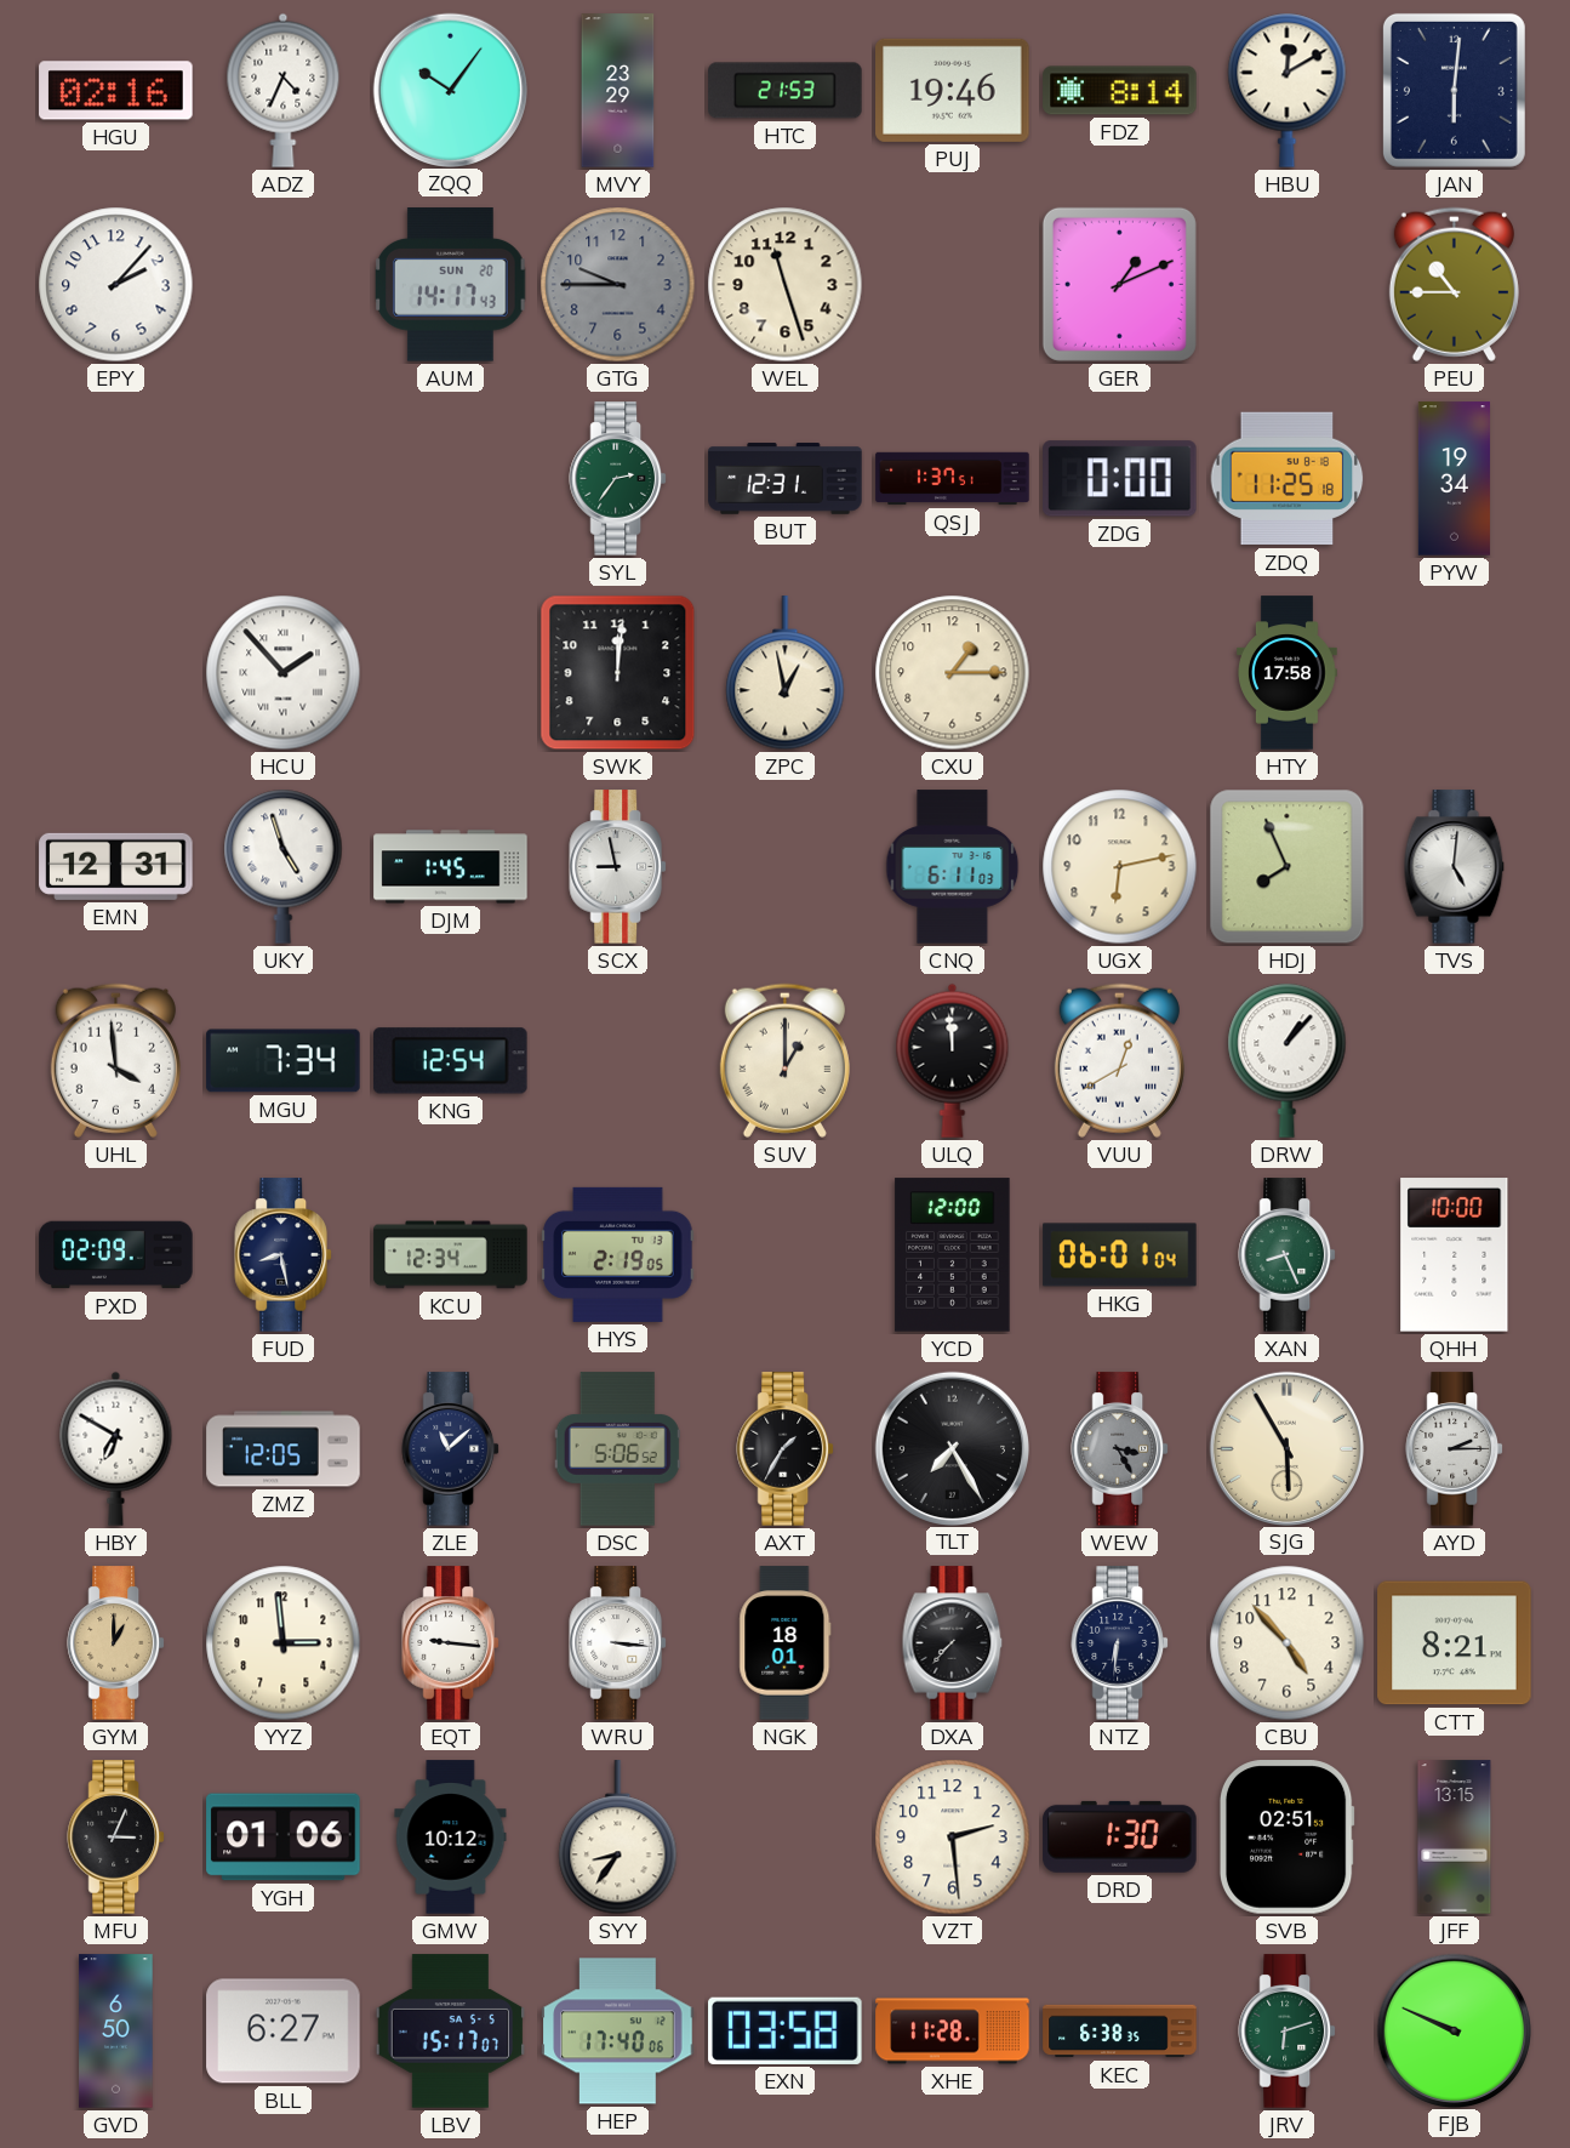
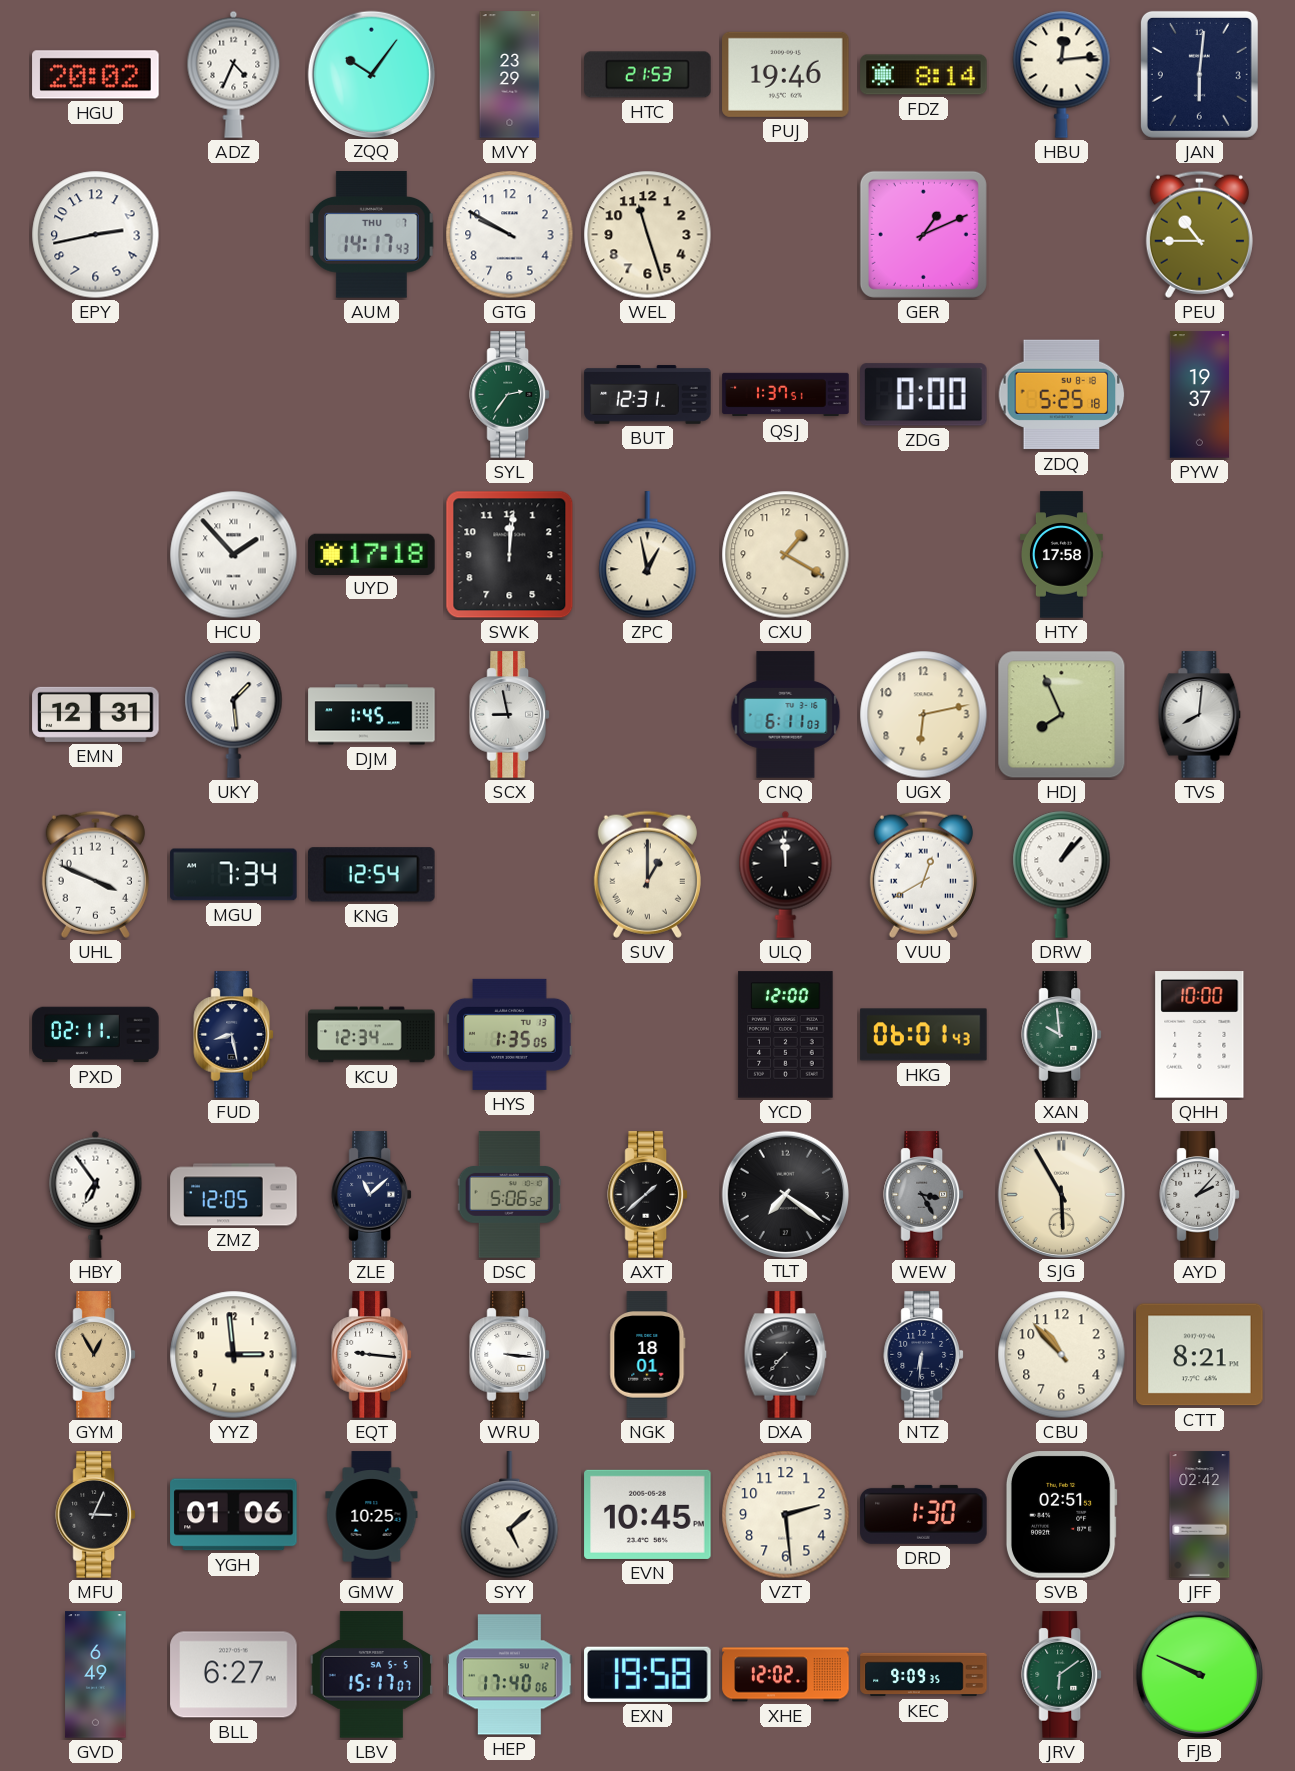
HGU: 02:16 -> 20:02
HBU: 12:10 -> 12:14
EPY: 2:07 -> 2:43
AUM date: SUN 20 -> THU 7
GTG: 9:45 -> 9:50
GTG dial: grey -> white
ZDQ: 11:25 -> 5:25
PYW: 19:34 -> 19:37
UYD: none -> 17:18
CXU: 1:15 -> 1:20
UKY: 4:57 -> 1:29
TVS: 5:01 -> 8:01
UHL: 3:59 -> 3:49
PXD: 02:09 -> 02:11
HYS: 2:19 -> 1:35
HKG: 06:01:04 -> 06:01:43
XAN: 8:26 -> 9:59
HBY: 6:50 -> 6:54
AXT: 1:35 -> 1:38
TLT: 7:25 -> 7:21
AYD: 2:15 -> 2:07
GYM: 1:00 -> 12:55
CBU: 4:53 -> 10:53
GMW: 10:12 -> 10:25
SYY: 8:36 -> 5:08
EVN: none -> 10:45
JFF: 13:15 -> 02:42
GVD: 6:50 -> 6:49
EXN: 03:58 -> 19:58
XHE: 11:28 -> 12:02
KEC: 6:38 -> 9:09
JRV: 6:12 -> 6:09
